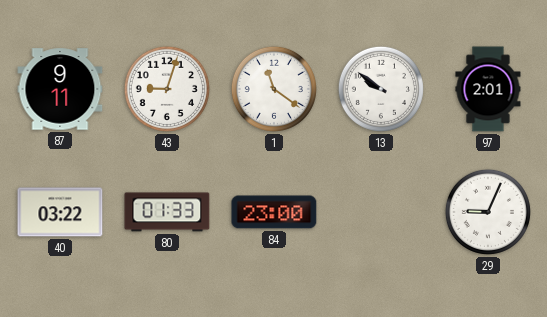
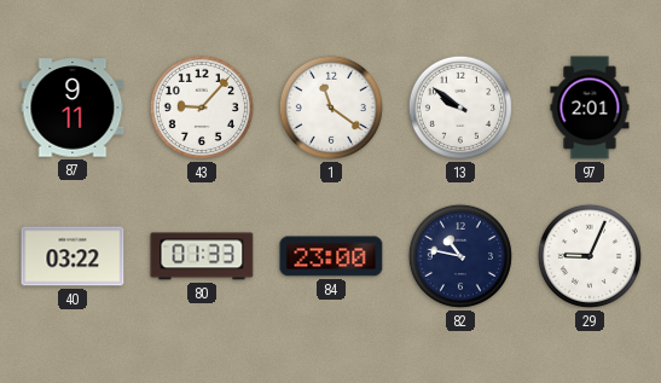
43: 9:03 -> 9:07
82: none -> 10:47
